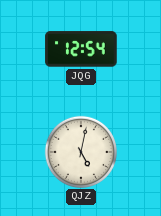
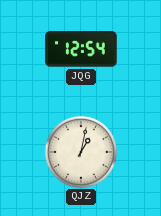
QJZ: 5:02 -> 1:02
